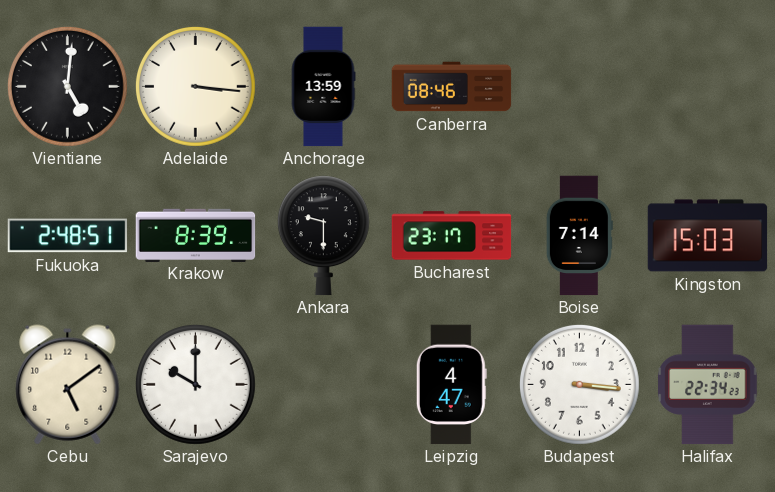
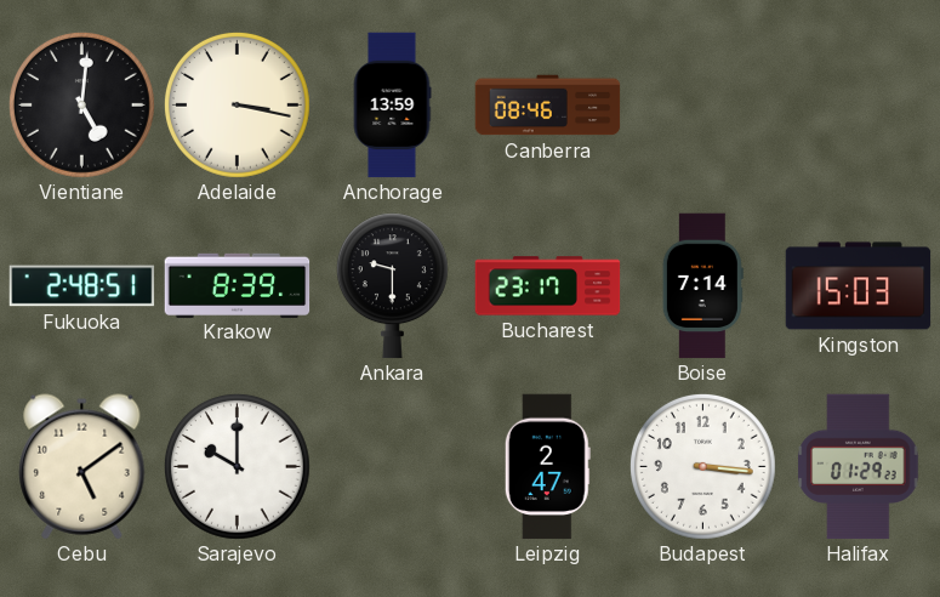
Adelaide: 3:16 -> 3:17
Leipzig: 4:47 -> 2:47
Halifax: 22:34 -> 01:29
